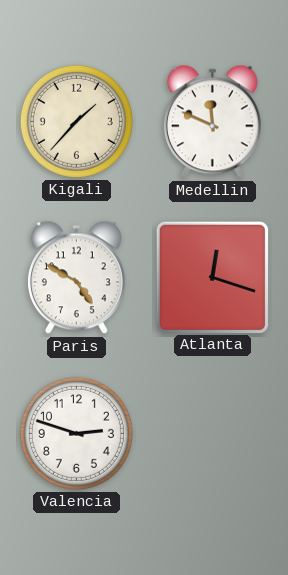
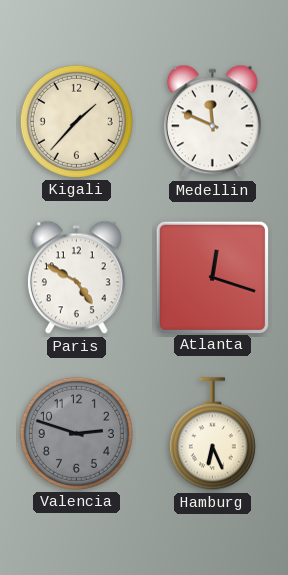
Valencia dial: white -> grey
Hamburg: none -> 6:26
